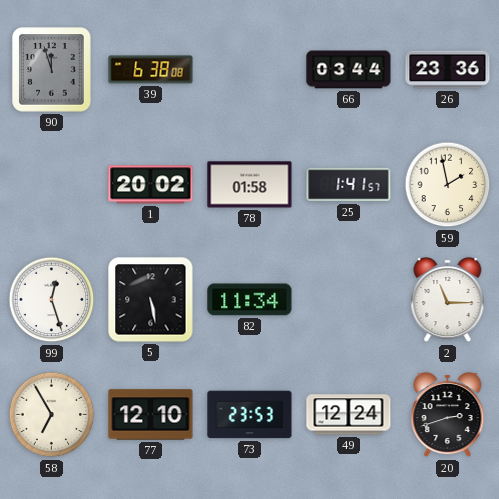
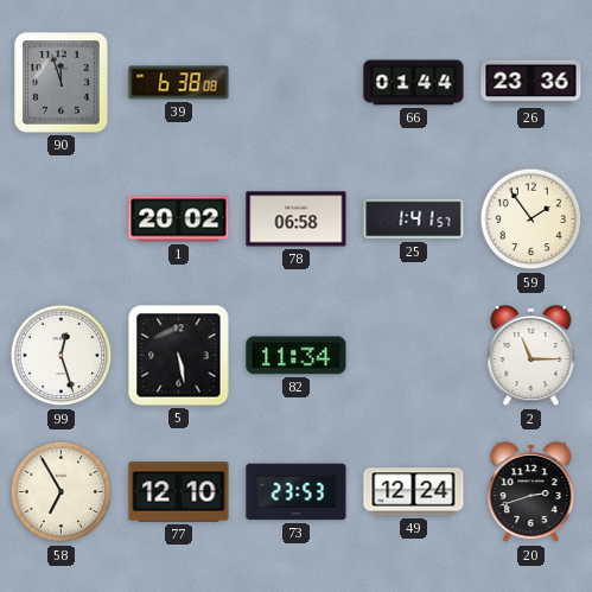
66: 03:44 -> 01:44
78: 01:58 -> 06:58
59: 1:58 -> 1:54
